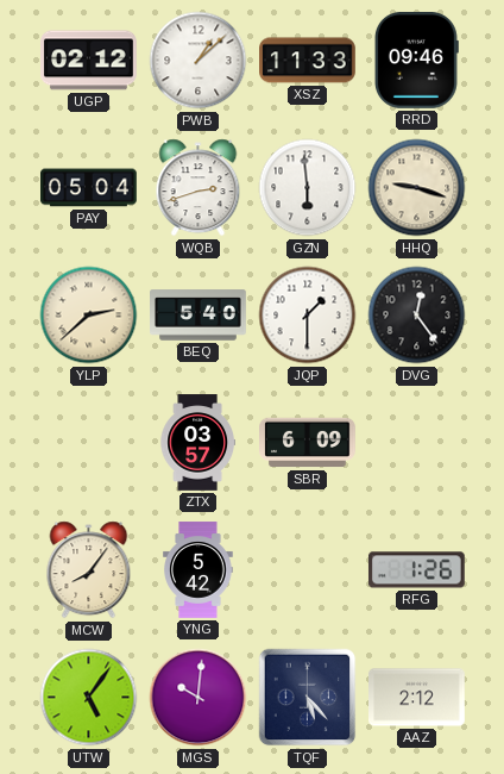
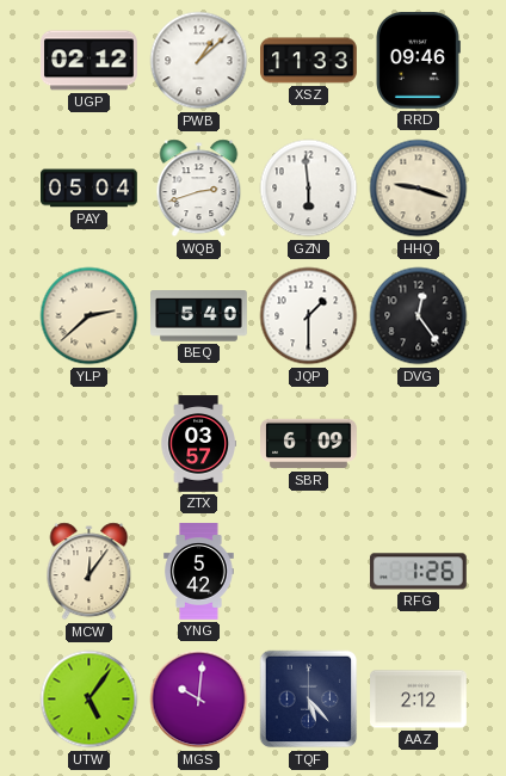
MCW: 8:06 -> 12:06
